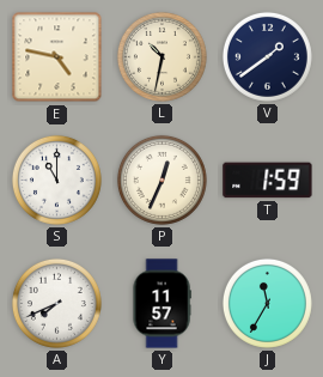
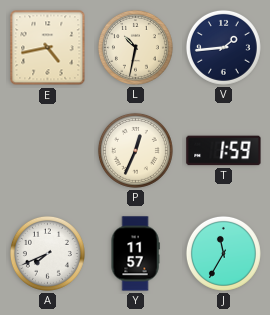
E: 4:47 -> 4:43
V: 1:39 -> 1:44
S: 11:00 -> none
